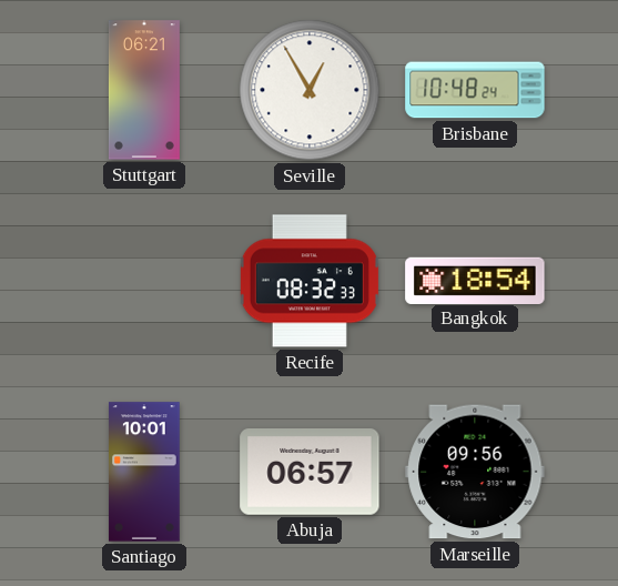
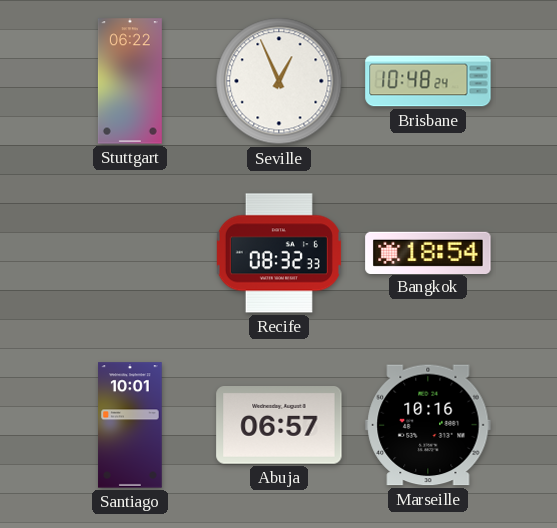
Stuttgart: 06:21 -> 06:22
Seville: 12:55 -> 12:56
Marseille: 09:56 -> 10:16
